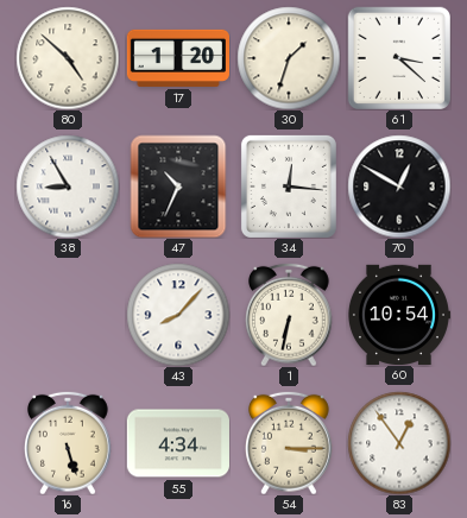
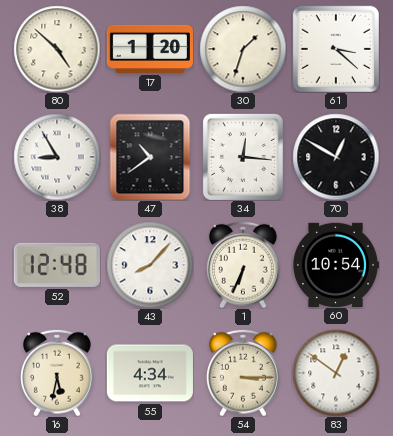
47: 10:34 -> 10:39
52: none -> 12:48
1: 6:32 -> 6:34
16: 5:27 -> 5:32
83: 12:54 -> 12:51
